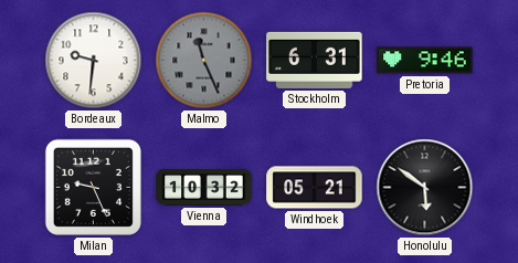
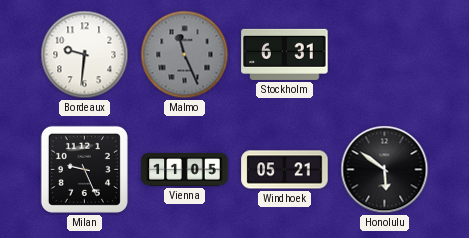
Pretoria: 9:46 -> none
Vienna: 10:32 -> 11:05
